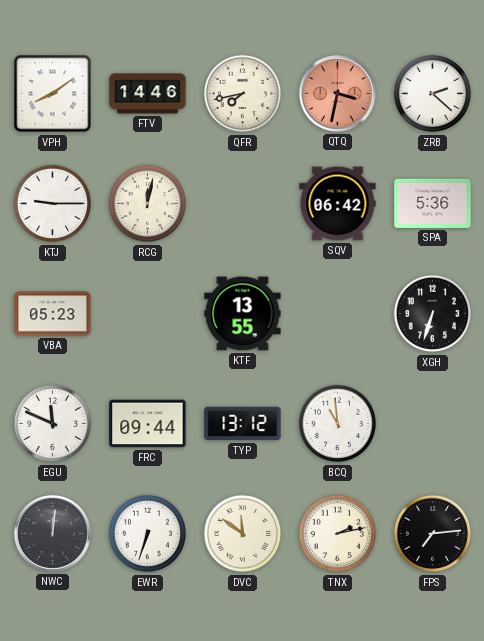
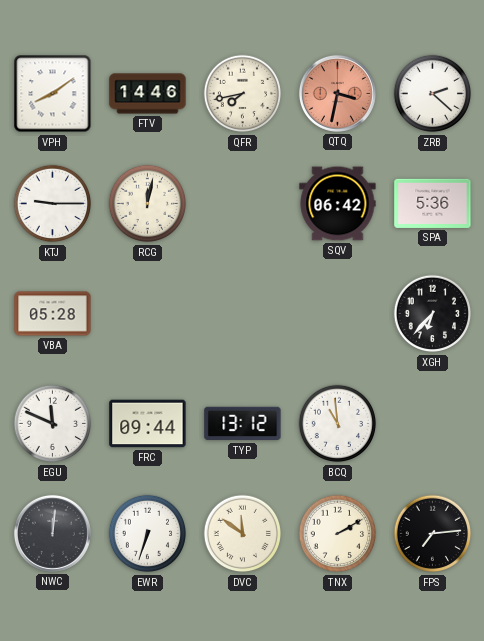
VBA: 05:23 -> 05:28
KTF: 13:55 -> none
XGH: 6:33 -> 6:37
TNX: 2:13 -> 2:10
